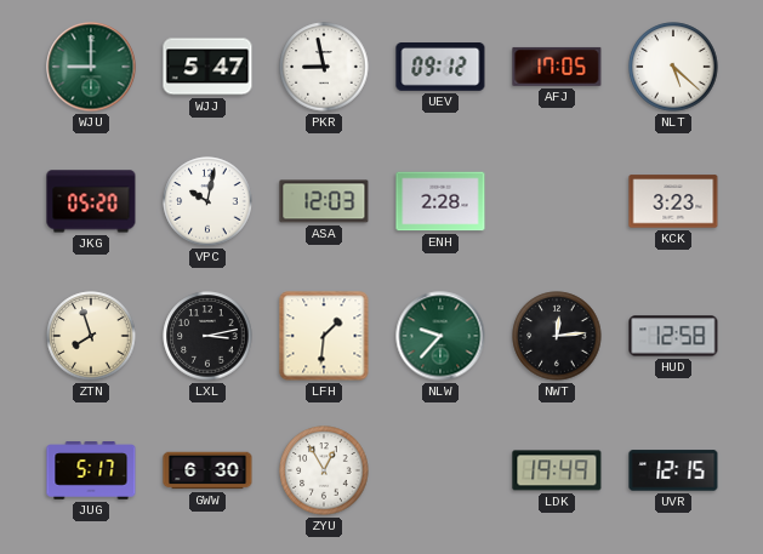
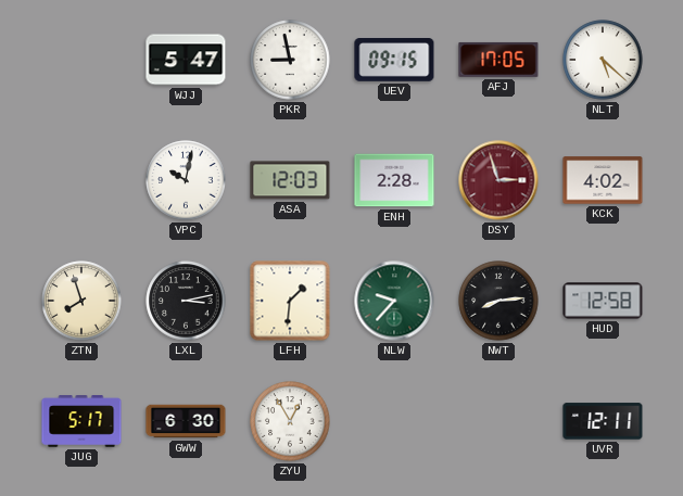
WJU: 9:00 -> none
UEV: 09:12 -> 09:15
JKG: 05:20 -> none
DSY: none -> 2:57
KCK: 3:23 -> 4:02
NWT: 12:14 -> 8:14
LDK: 19:49 -> none
UVR: 12:15 -> 12:11
